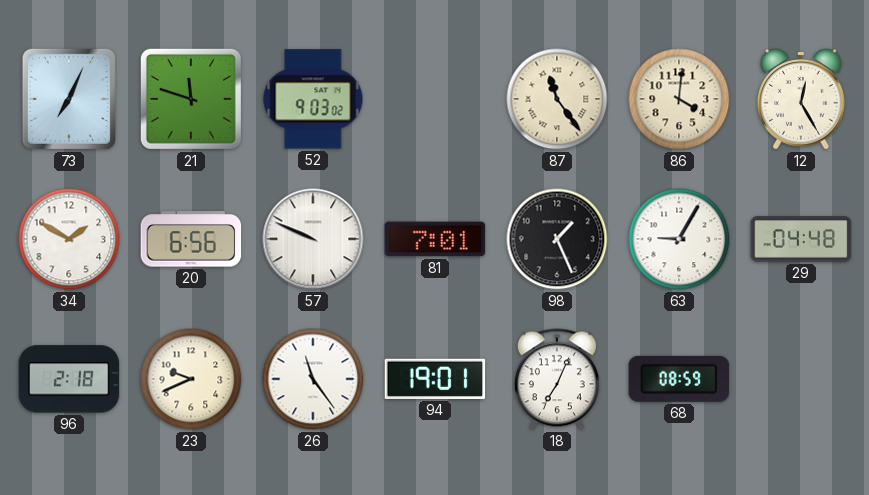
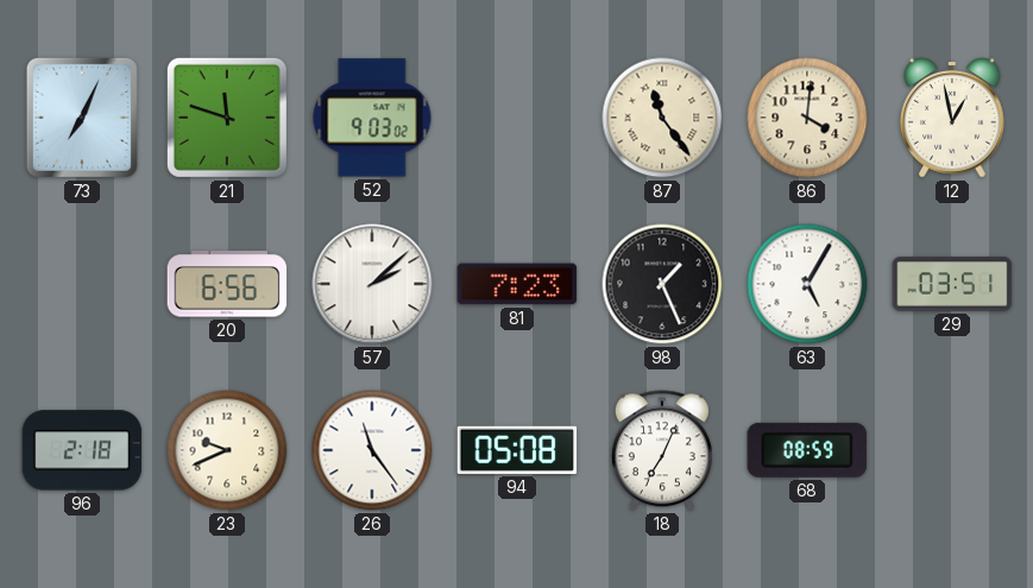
12: 12:25 -> 12:58
34: 1:50 -> none
57: 9:49 -> 2:08
81: 7:01 -> 7:23
63: 9:05 -> 5:05
29: 04:48 -> 03:51
94: 19:01 -> 05:08
